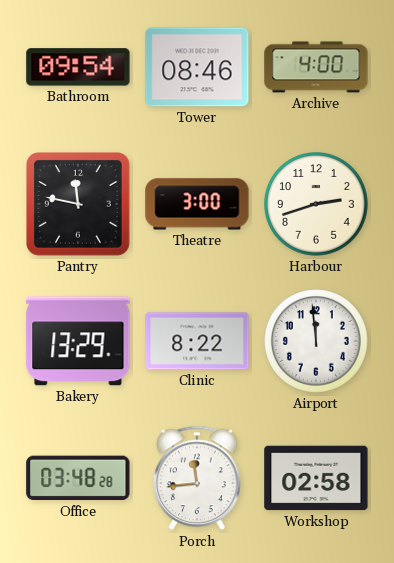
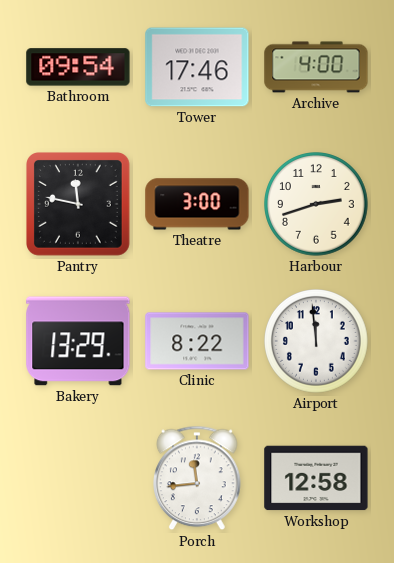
Tower: 08:46 -> 17:46
Office: 03:48 -> none
Workshop: 02:58 -> 12:58
